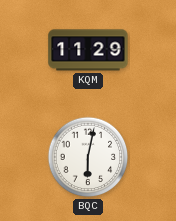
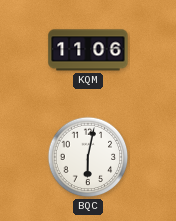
KQM: 11:29 -> 11:06
